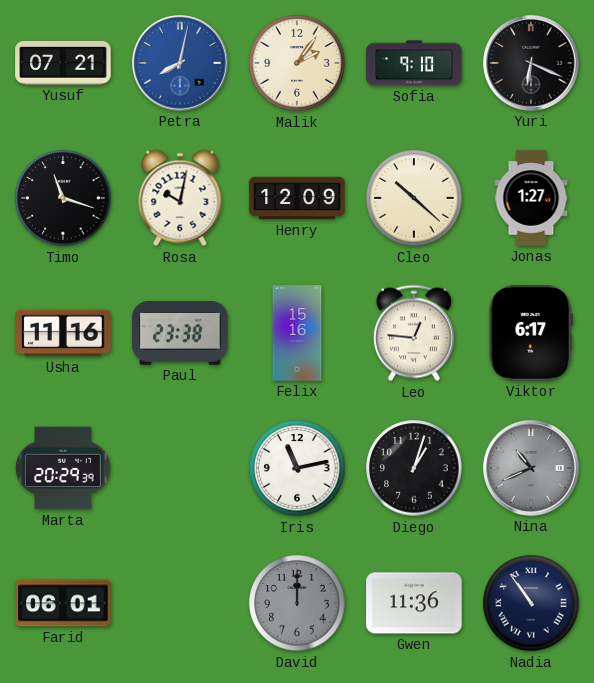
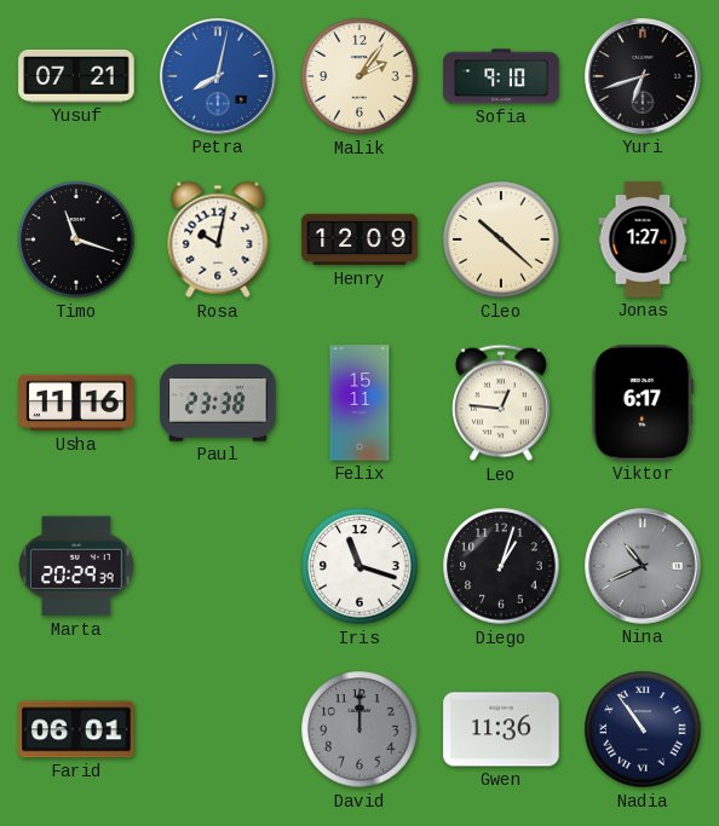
Yuri: 6:19 -> 6:42
Felix: 15:16 -> 15:11
Iris: 11:13 -> 11:18
